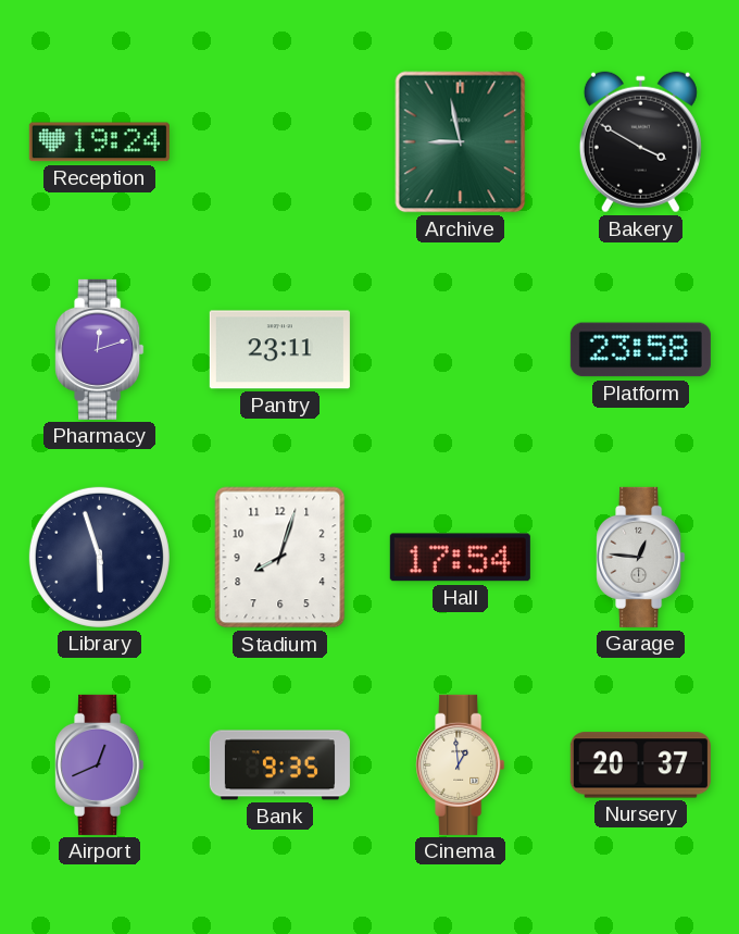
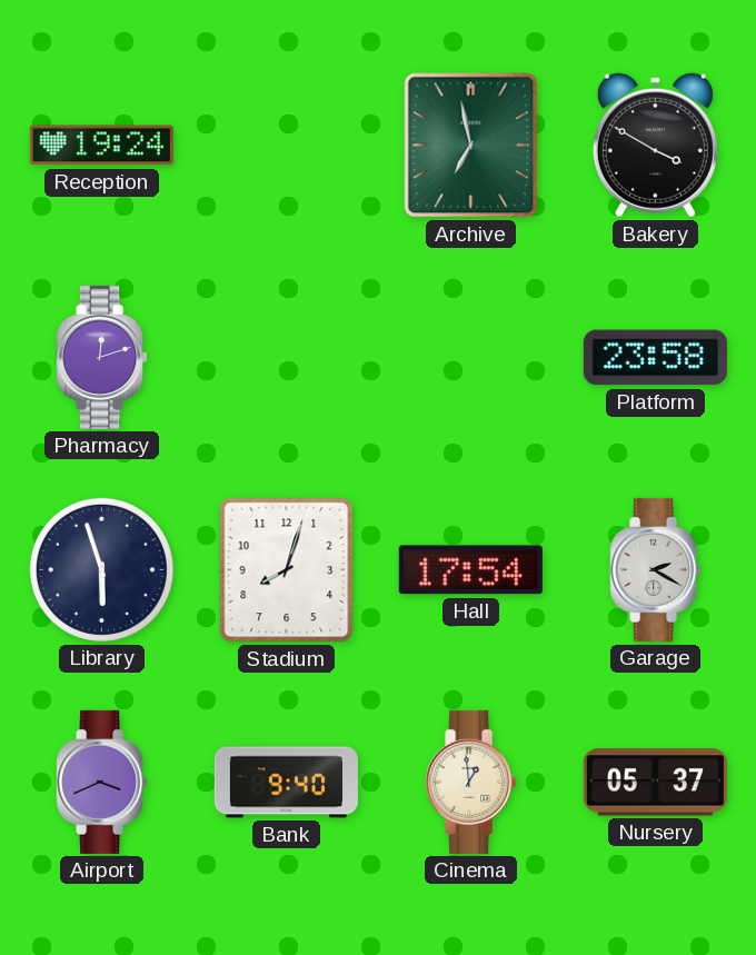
Archive: 8:58 -> 6:58
Pantry: 23:11 -> none
Garage: 12:46 -> 2:20
Airport: 12:41 -> 3:41
Bank: 9:35 -> 9:40
Nursery: 20:37 -> 05:37
